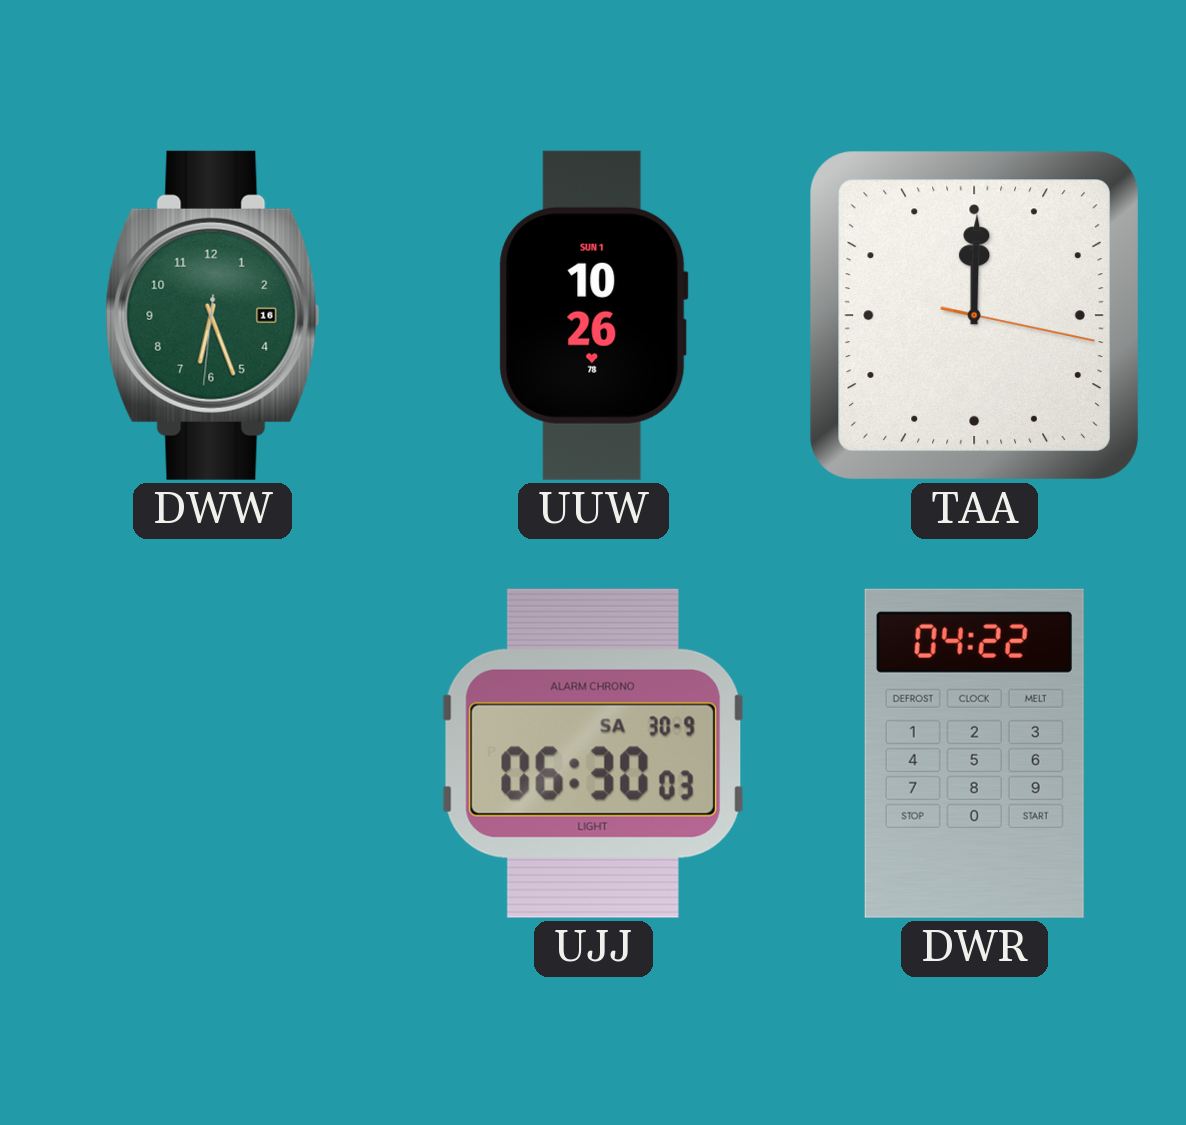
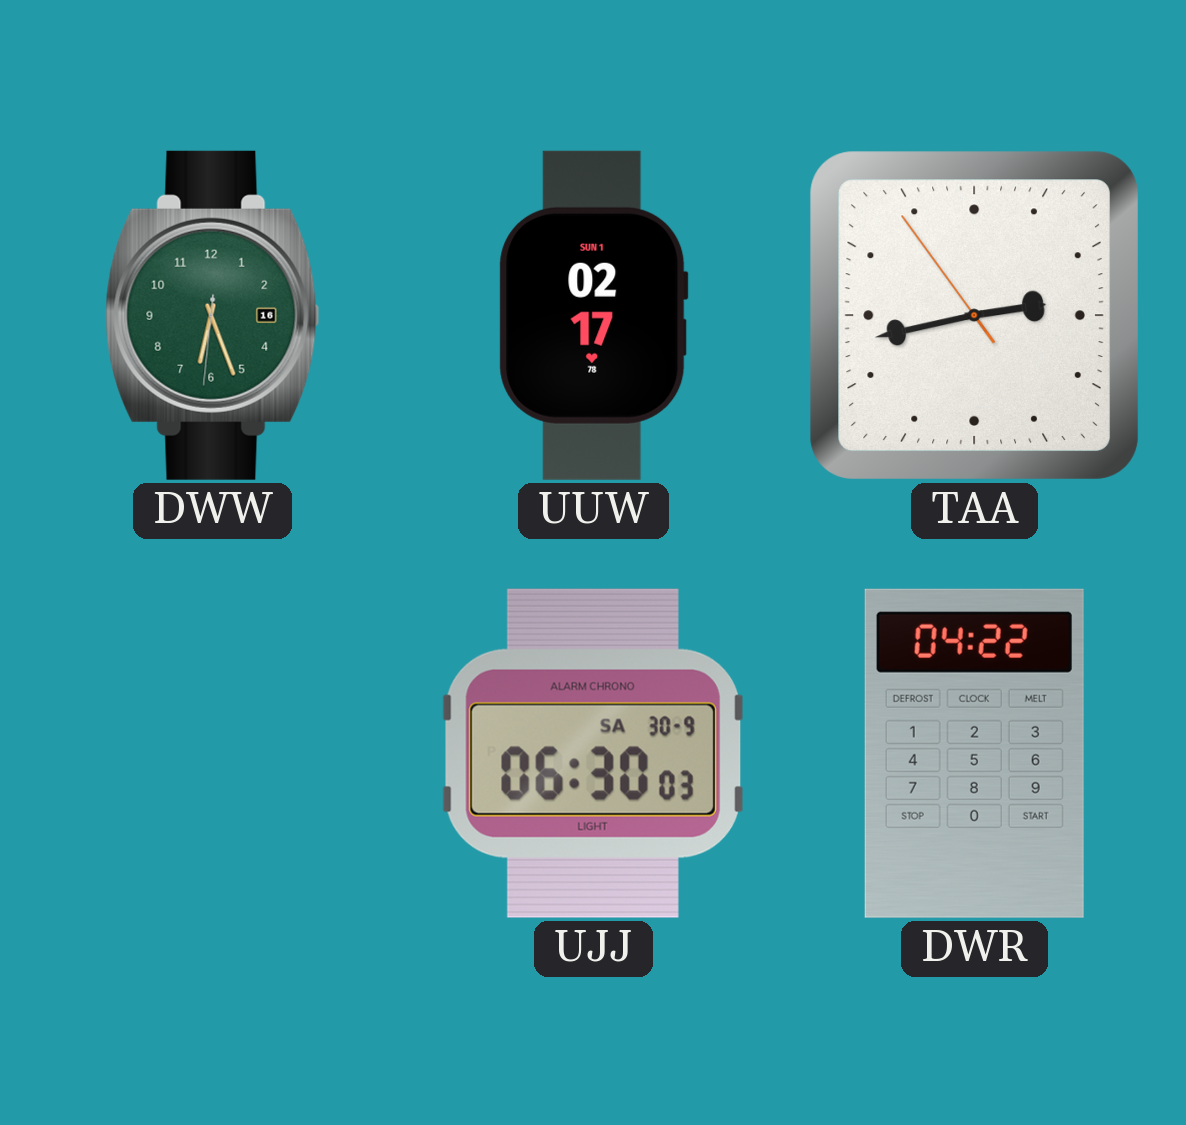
UUW: 10:26 -> 02:17
TAA: 12:00 -> 2:42
